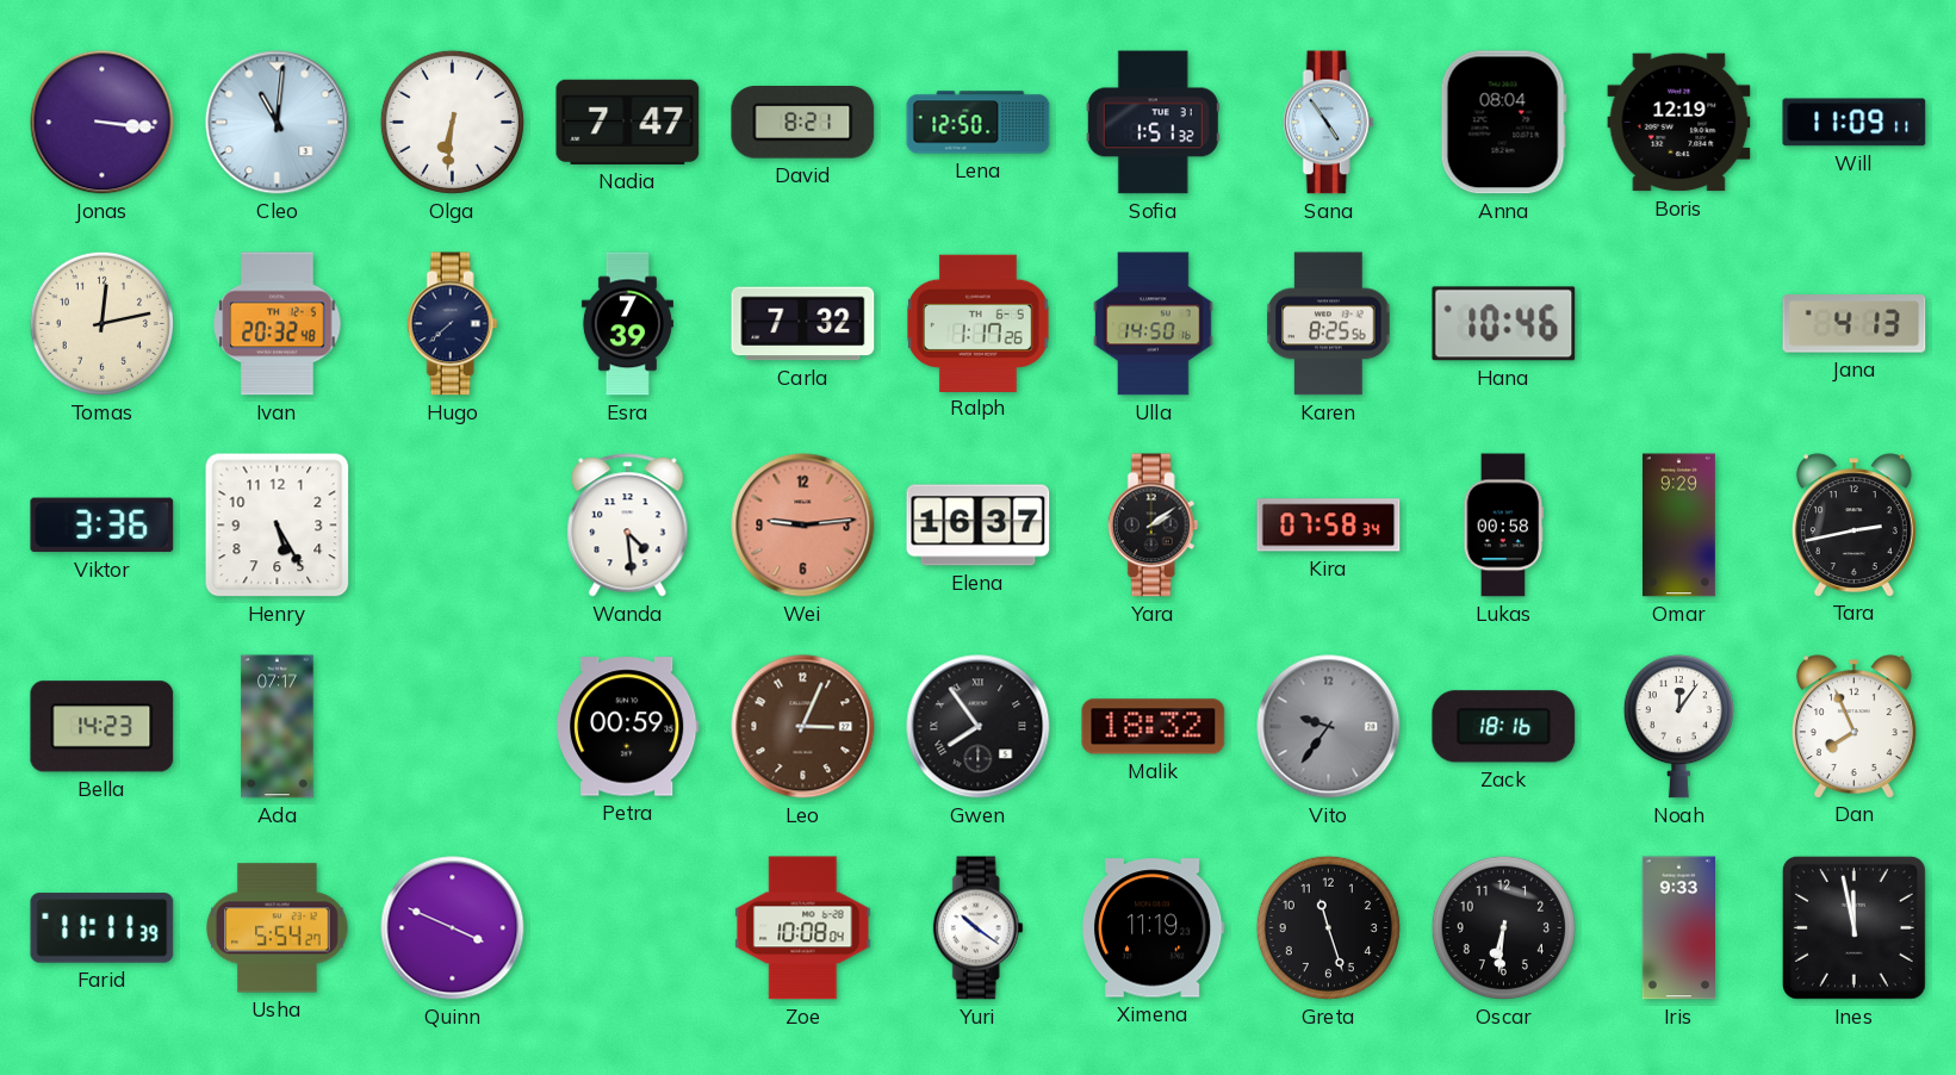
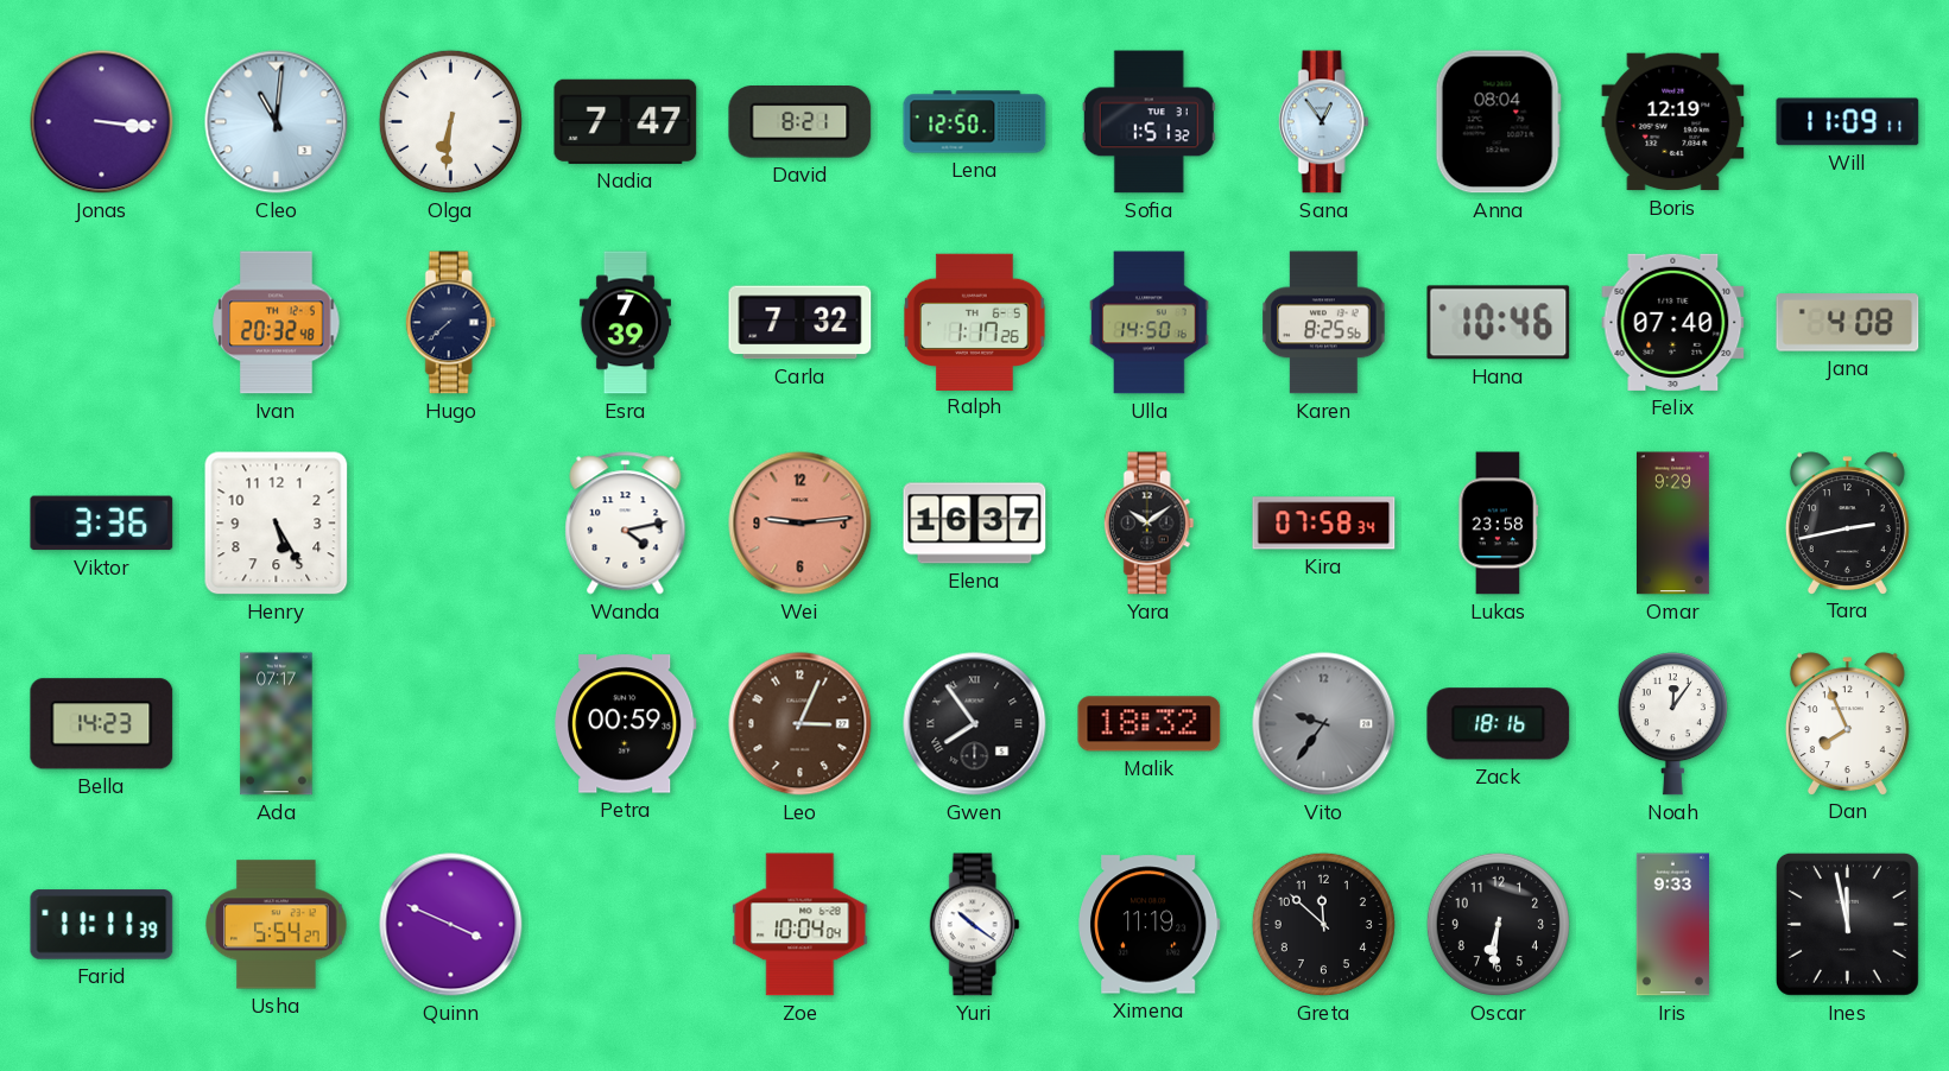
Sana: 4:54 -> 12:54
Tomas: 12:13 -> none
Felix: none -> 07:40
Jana: 4:13 -> 4:08
Wanda: 4:29 -> 4:13
Yara: 2:09 -> 10:09
Lukas: 00:58 -> 23:58
Zoe: 10:08 -> 10:04
Greta: 11:27 -> 11:52
